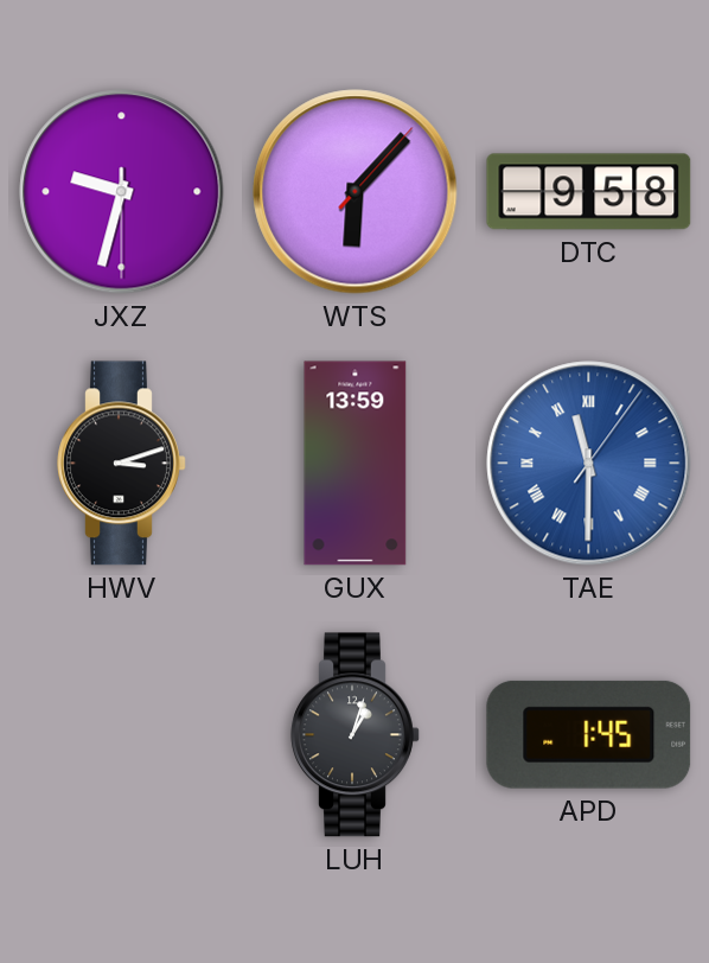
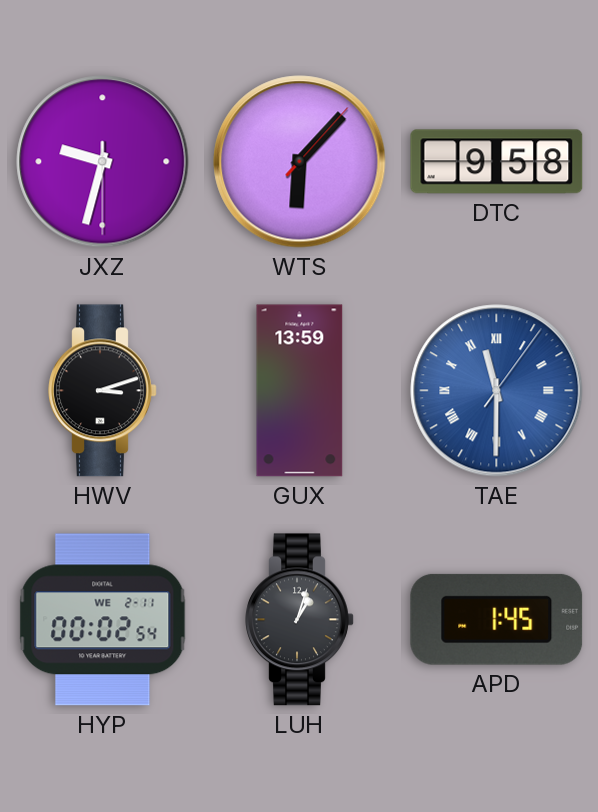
HYP: none -> 00:02
